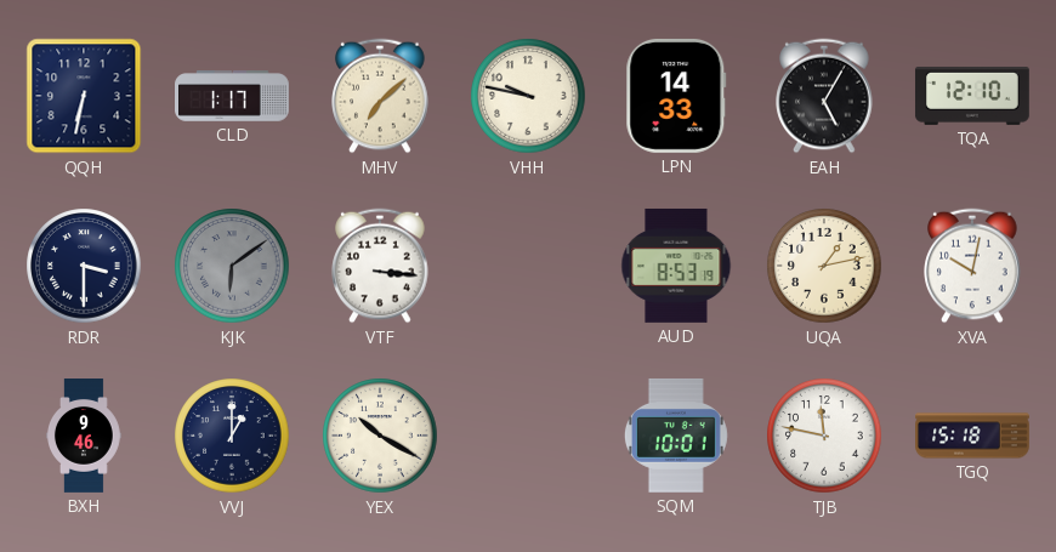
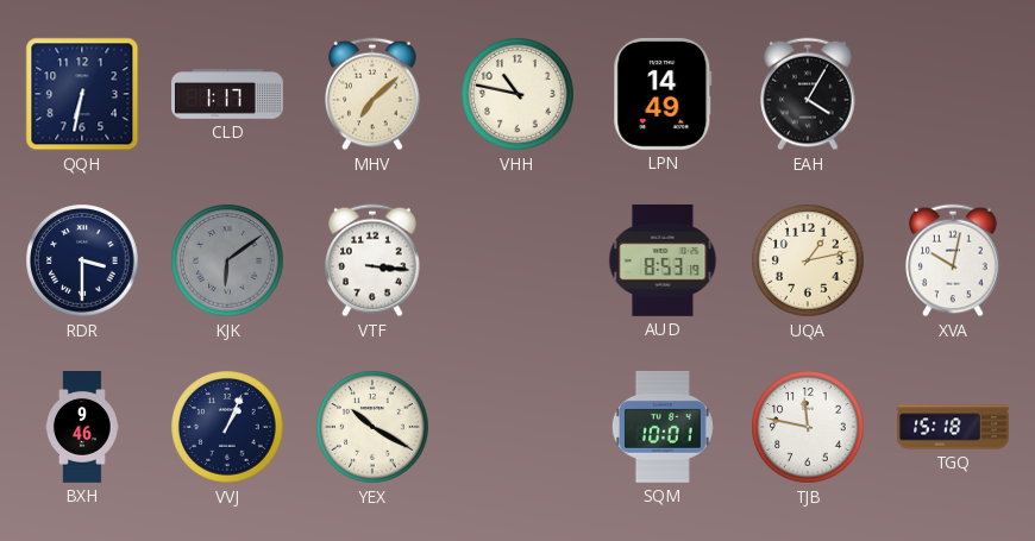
VHH: 9:47 -> 10:47
LPN: 14:33 -> 14:49
EAH: 5:05 -> 4:05
TQA: 12:10 -> none
VVJ: 1:00 -> 1:04
